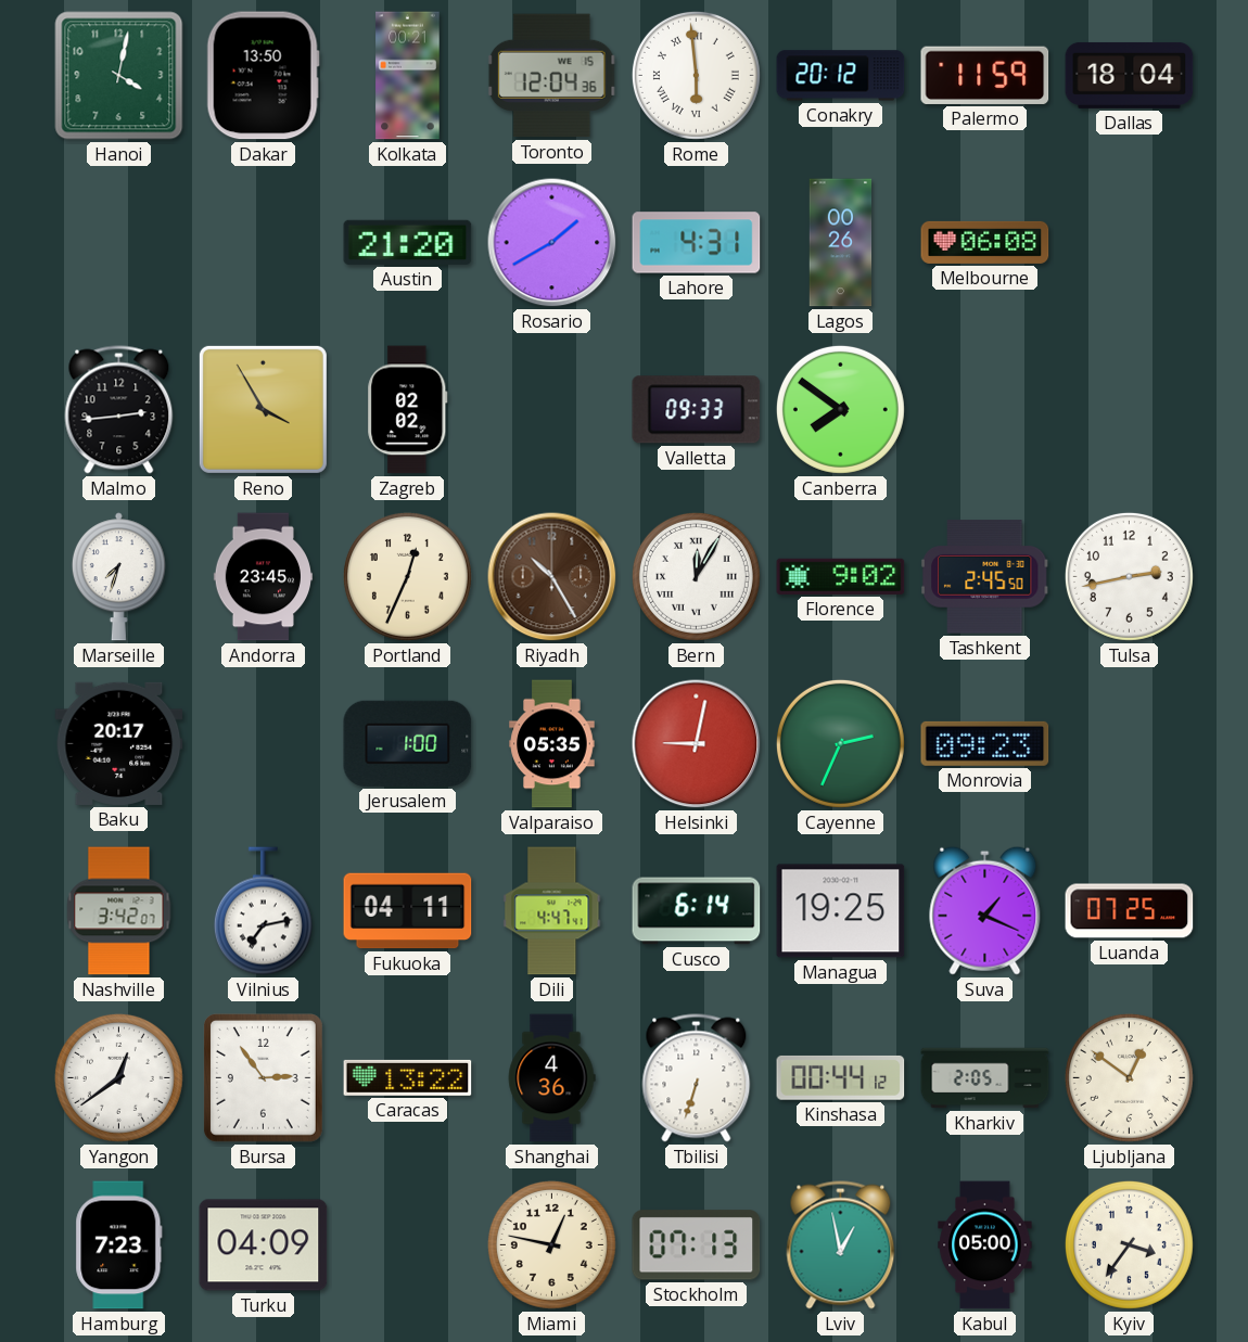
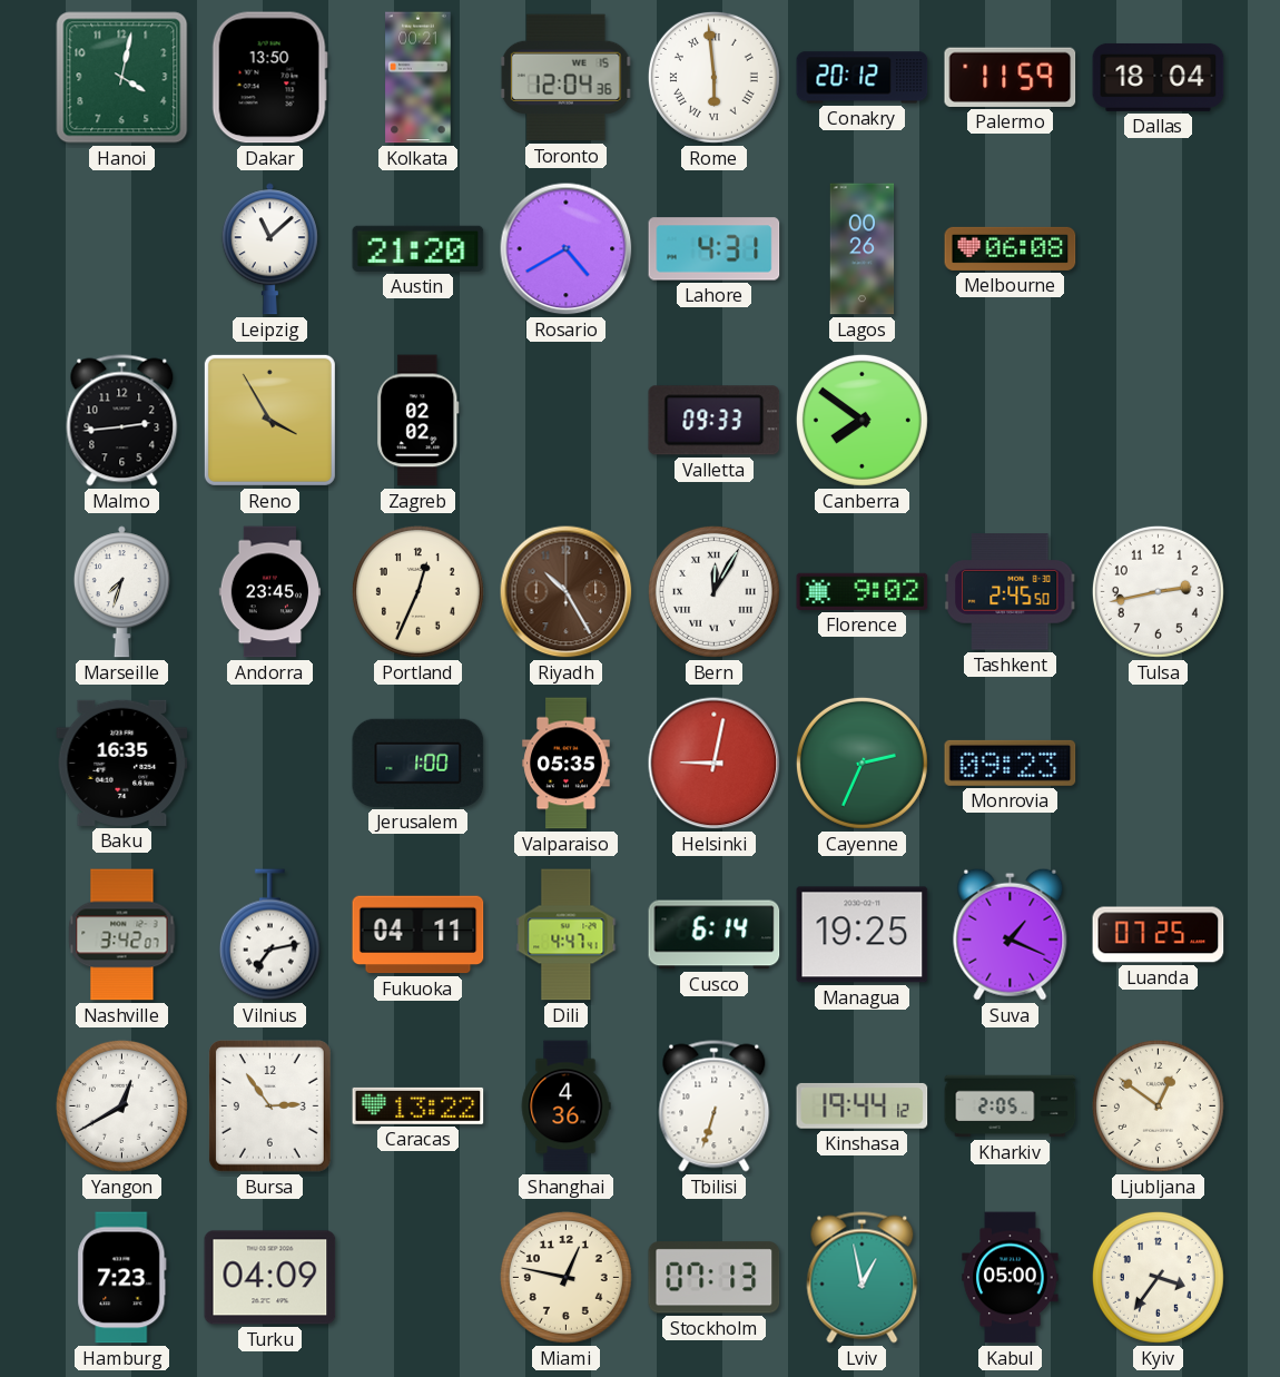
Leipzig: none -> 11:08
Rosario: 1:40 -> 4:40
Baku: 20:17 -> 16:35
Yangon: 12:39 -> 12:40
Kinshasa: 00:44 -> 19:44
